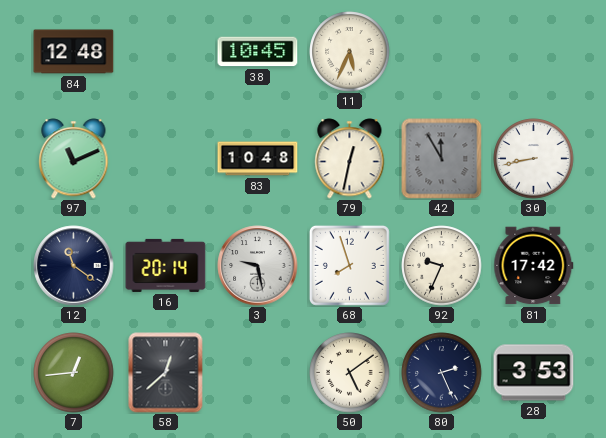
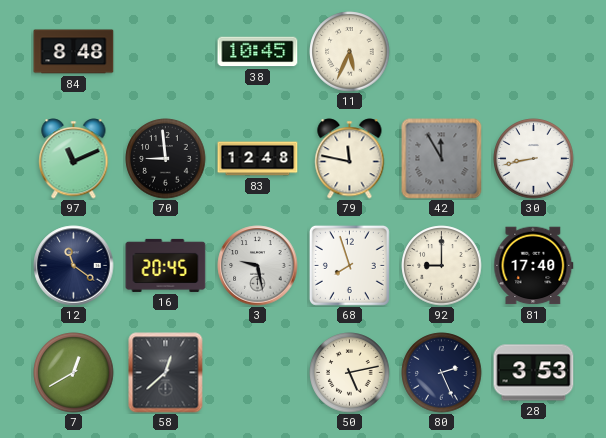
84: 12:48 -> 8:48
70: none -> 8:59
83: 10:48 -> 12:48
79: 12:32 -> 11:47
16: 20:14 -> 20:45
92: 9:34 -> 9:00
81: 17:42 -> 17:40
7: 12:44 -> 12:40
50: 5:09 -> 5:13
